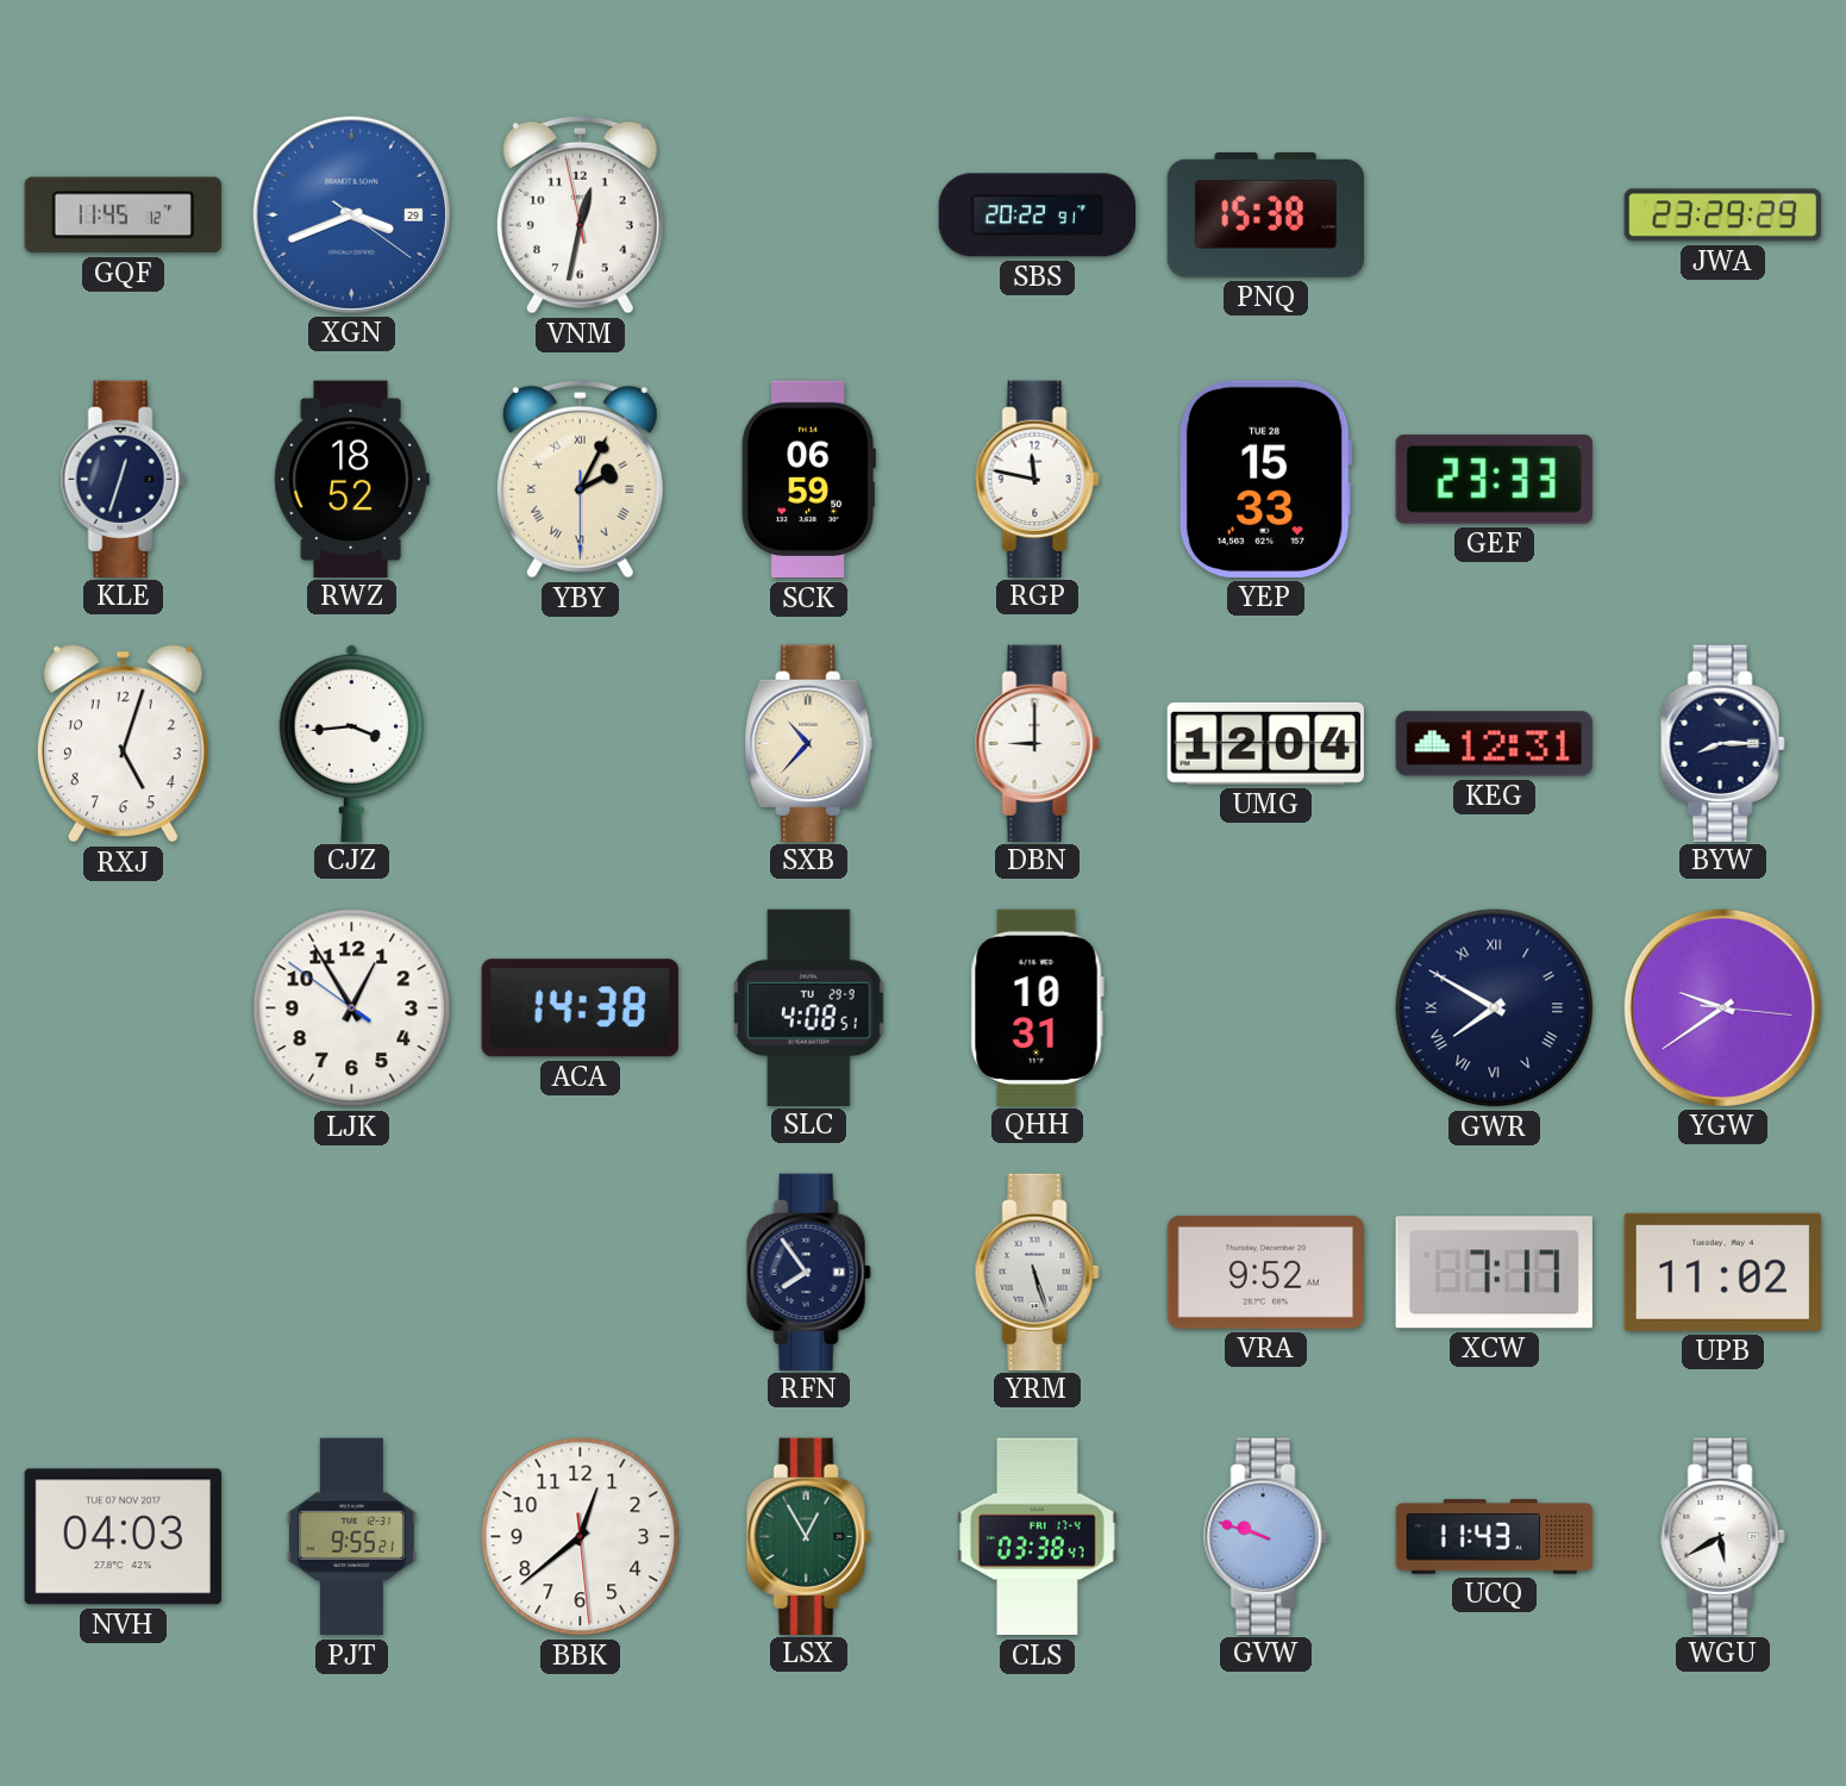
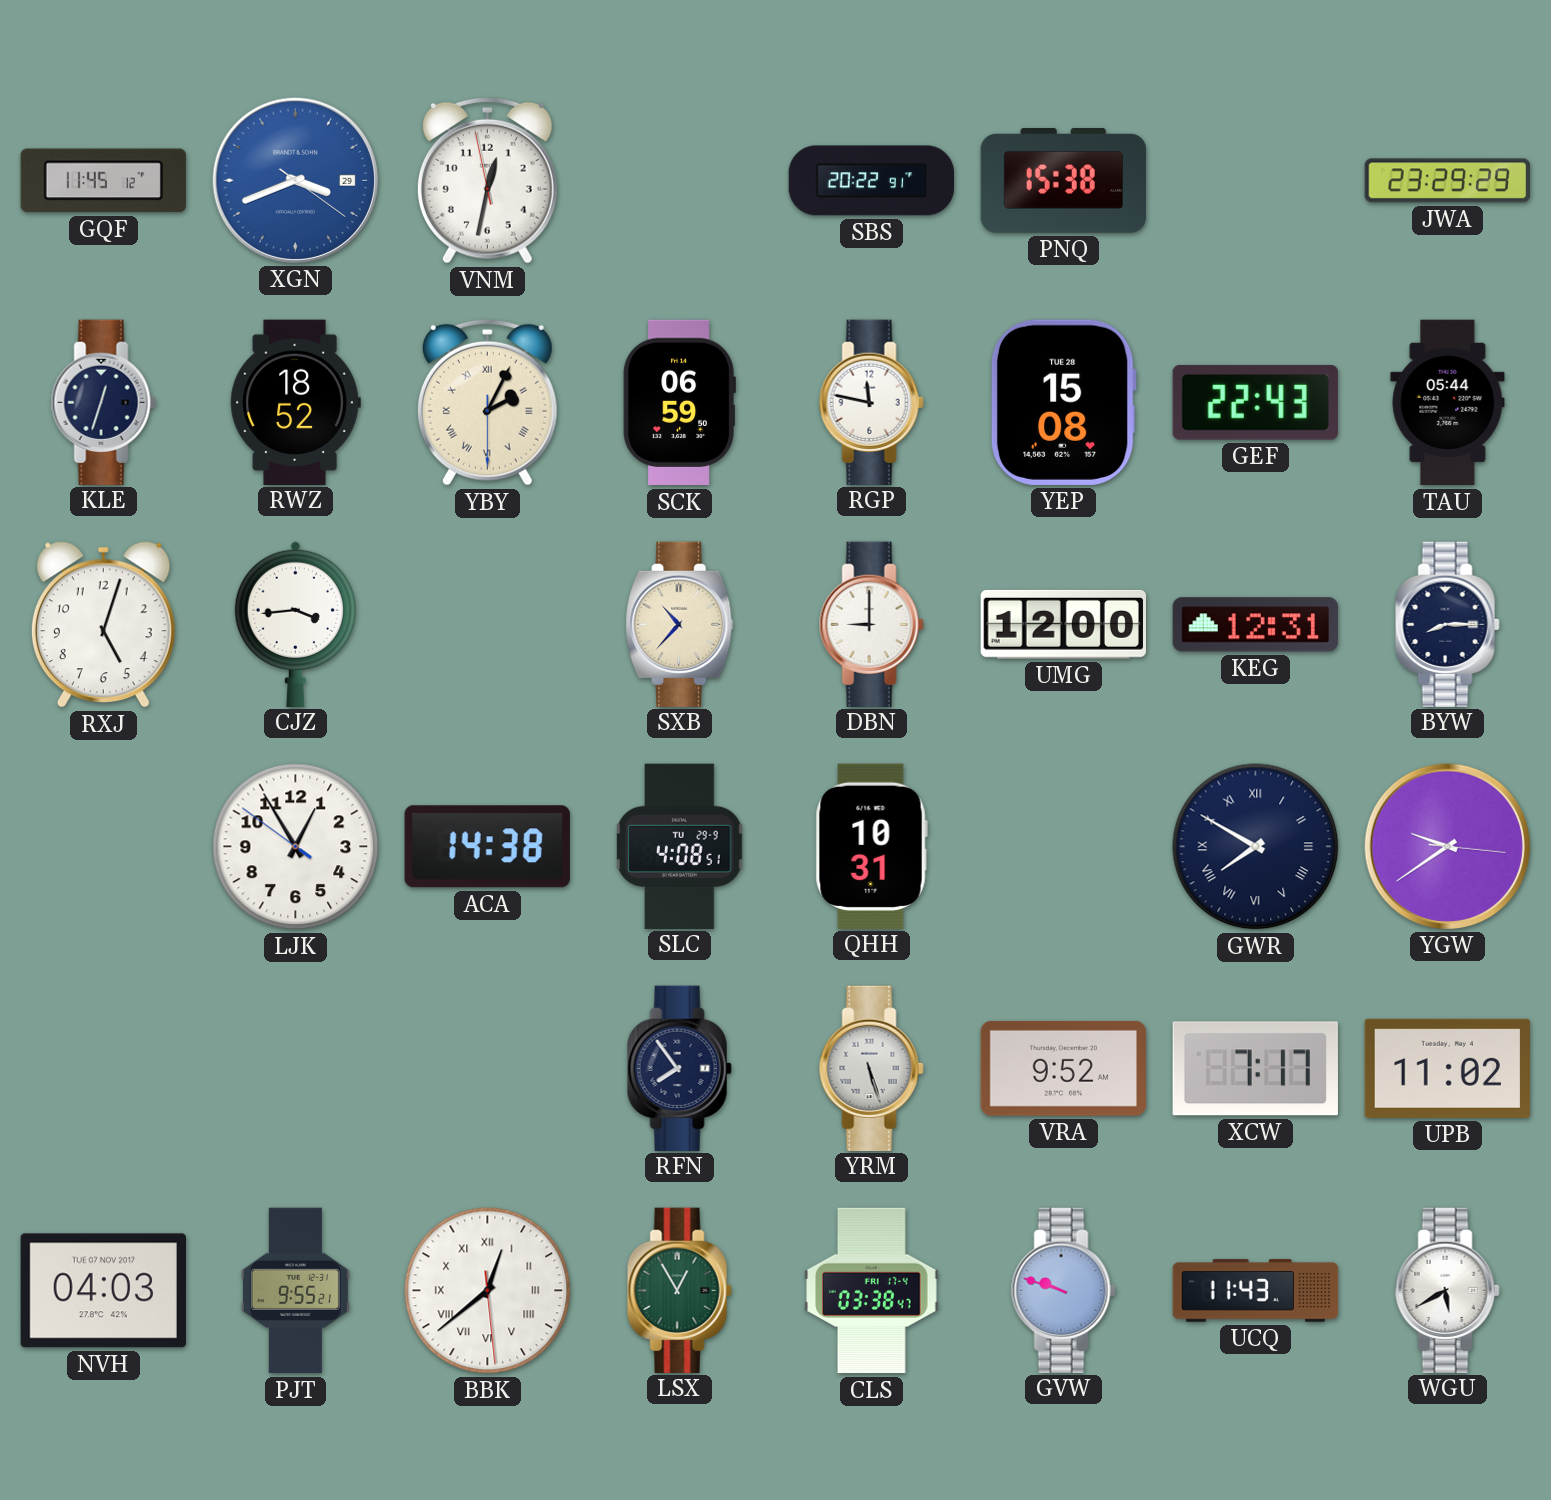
YEP: 15:33 -> 15:08
GEF: 23:33 -> 22:43
TAU: none -> 05:44
UMG: 12:04 -> 12:00
BBK numerals: Arabic -> Roman
